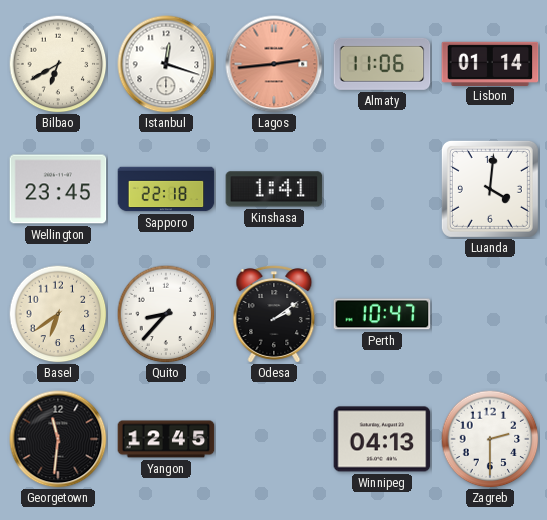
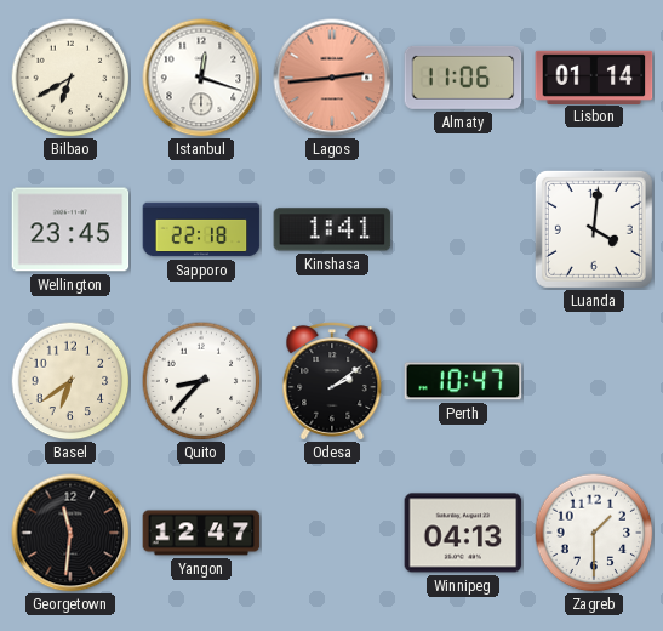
Yangon: 12:45 -> 12:47
Zagreb: 2:30 -> 1:30
